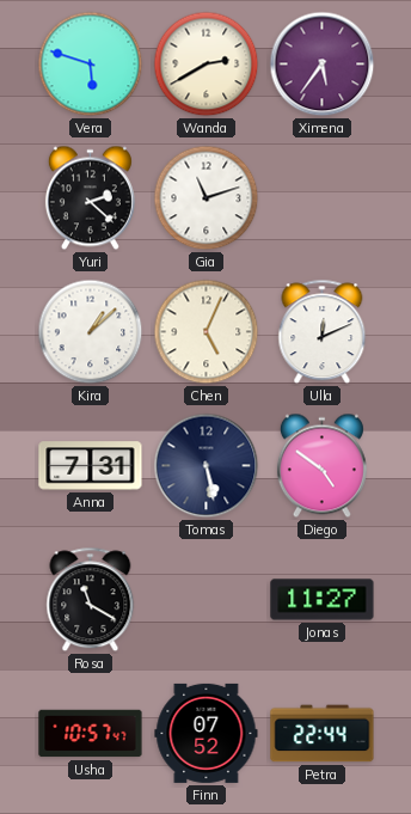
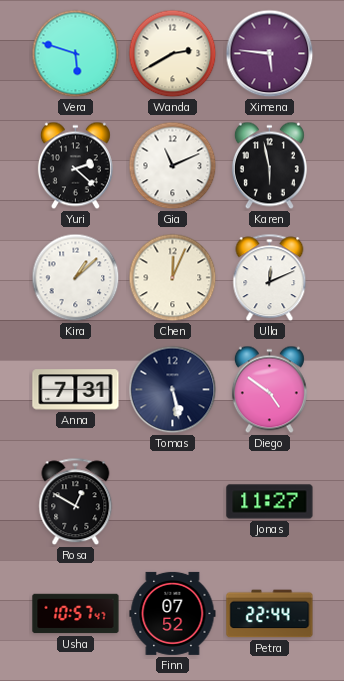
Ximena: 5:36 -> 5:46
Gia: 11:12 -> 11:11
Karen: none -> 5:58
Chen: 5:04 -> 12:04
Rosa: 11:20 -> 12:50
